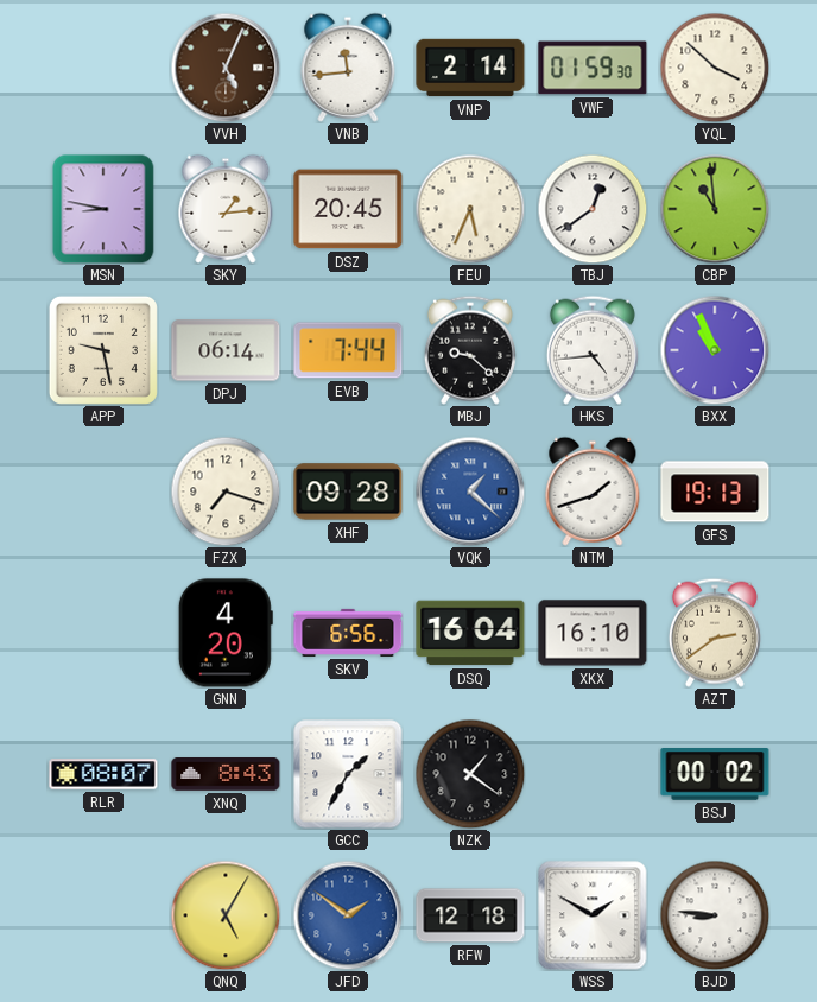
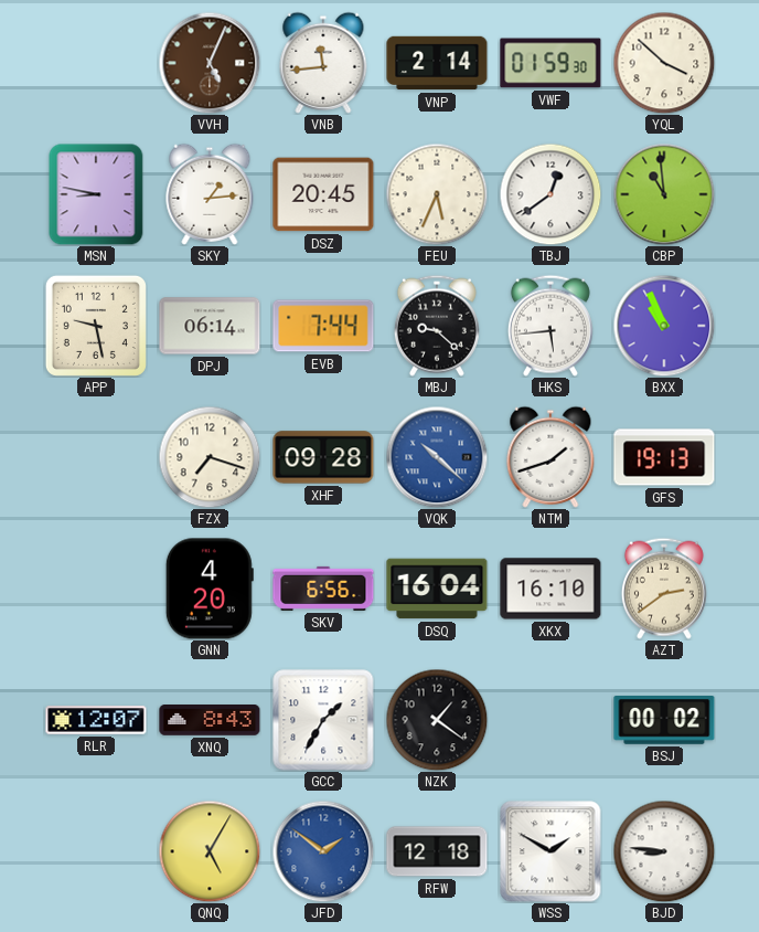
HKS: 4:44 -> 5:44
VQK: 1:22 -> 10:22
RLR: 08:07 -> 12:07
